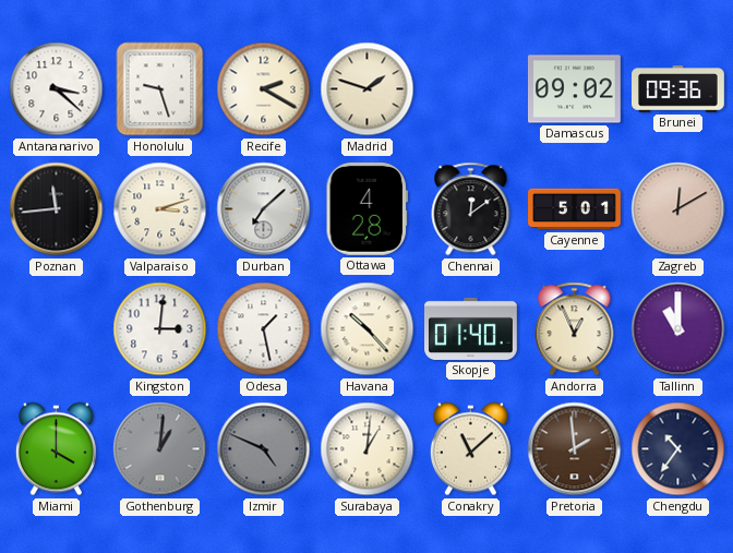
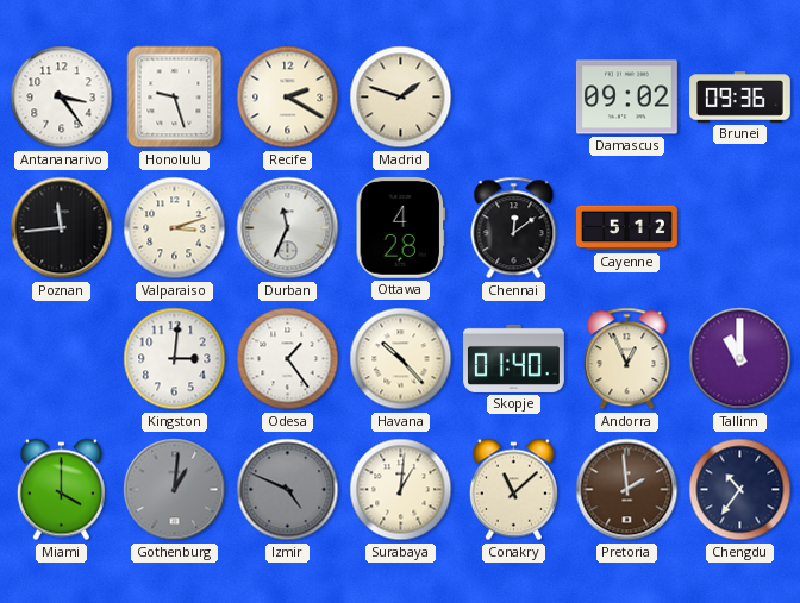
Antananarivo: 3:22 -> 3:24
Durban: 7:08 -> 11:34
Cayenne: 5:01 -> 5:12
Zagreb: 12:10 -> none
Odesa: 1:28 -> 1:24
